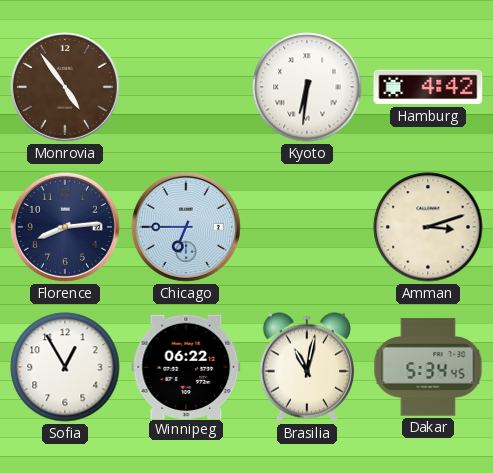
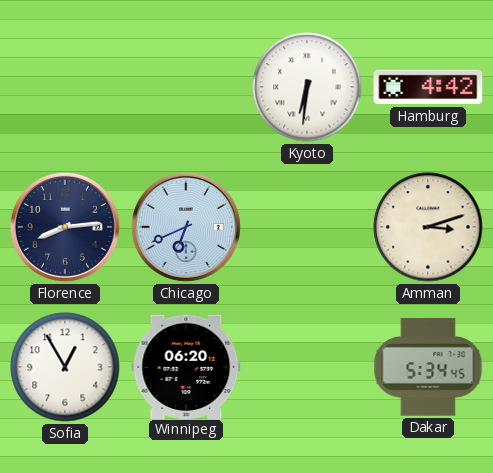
Monrovia: 4:54 -> none
Chicago: 6:45 -> 6:41
Winnipeg: 06:22 -> 06:20
Brasilia: 11:02 -> none
